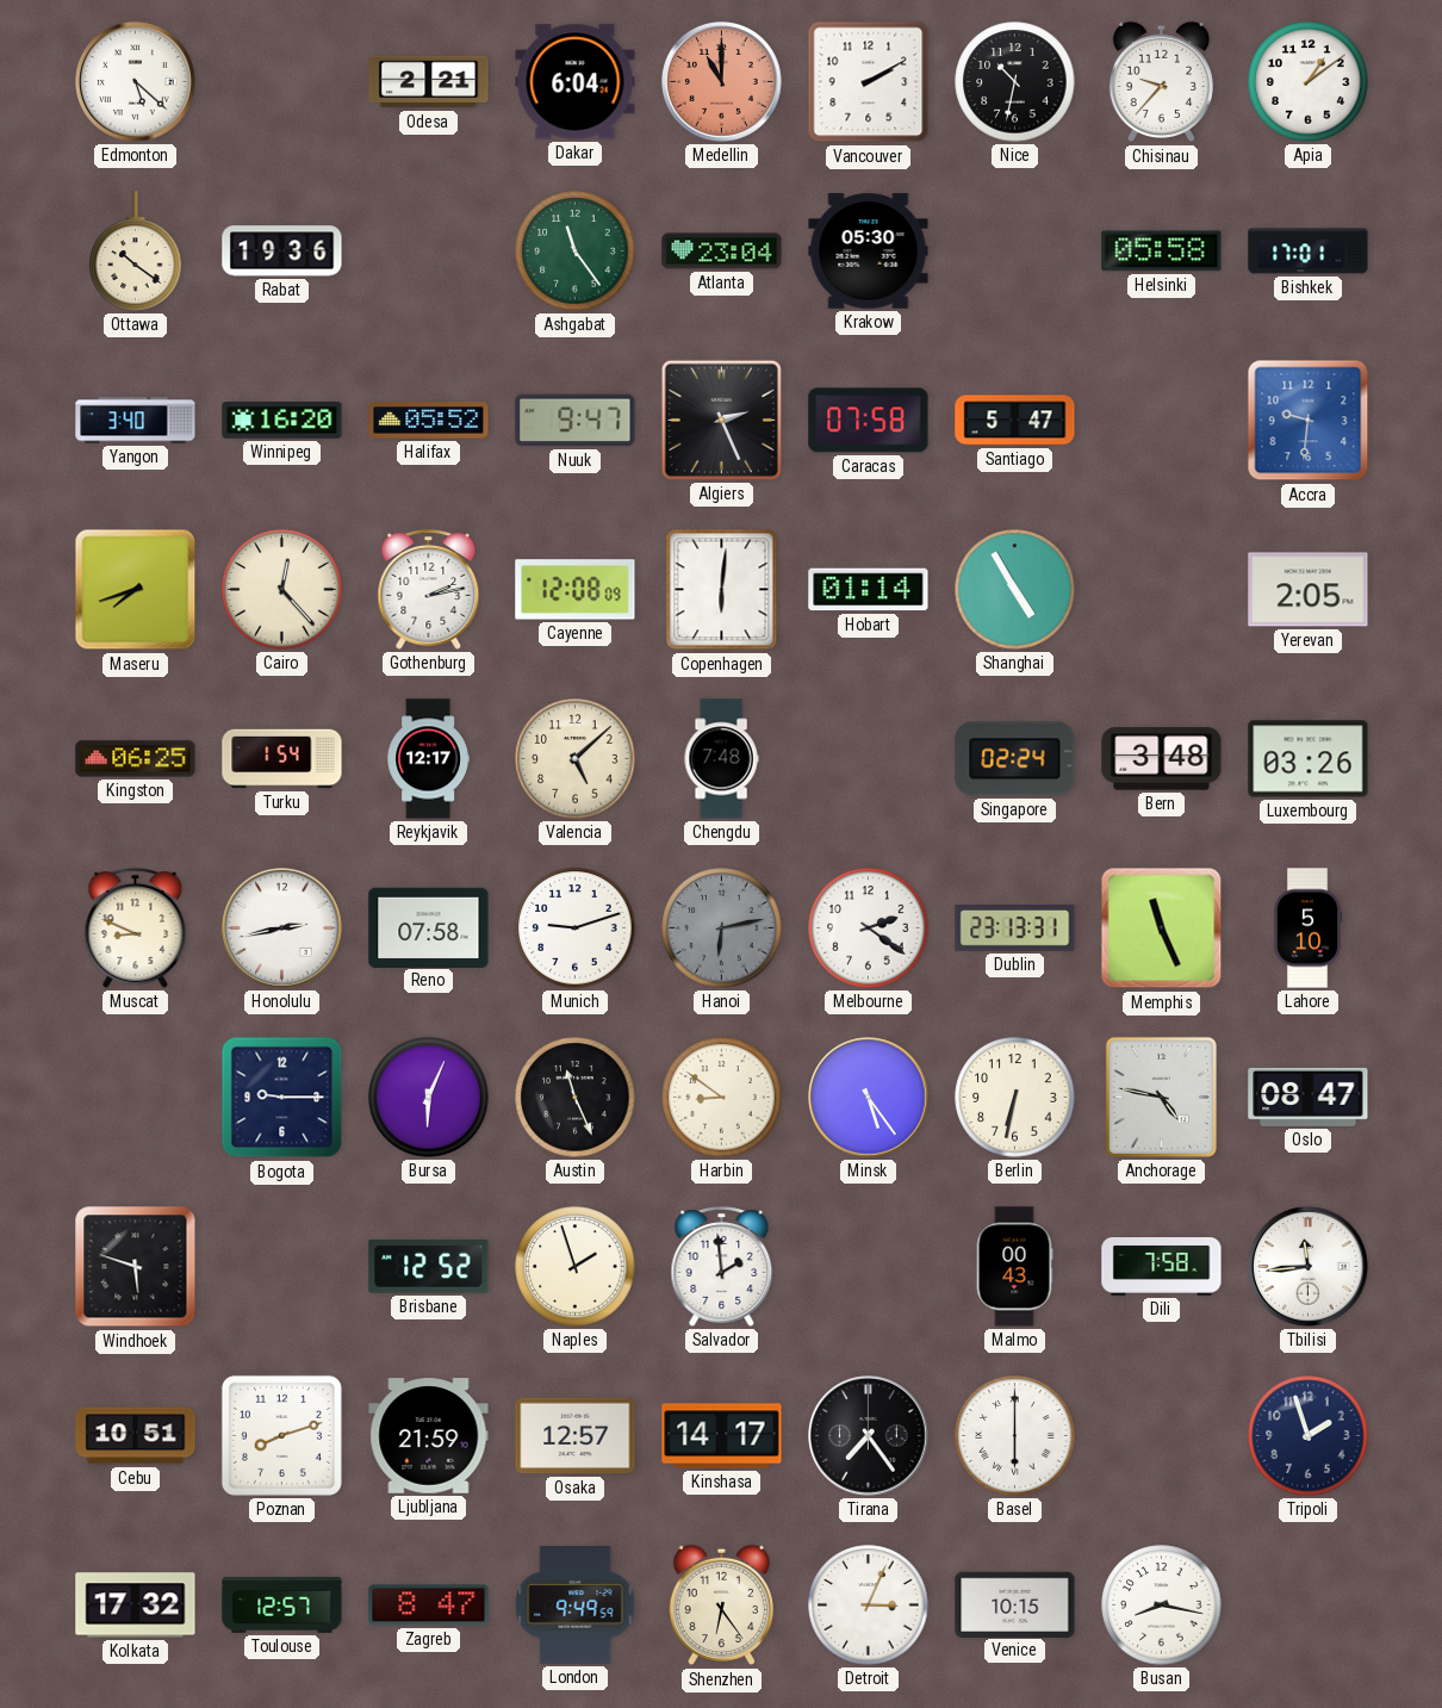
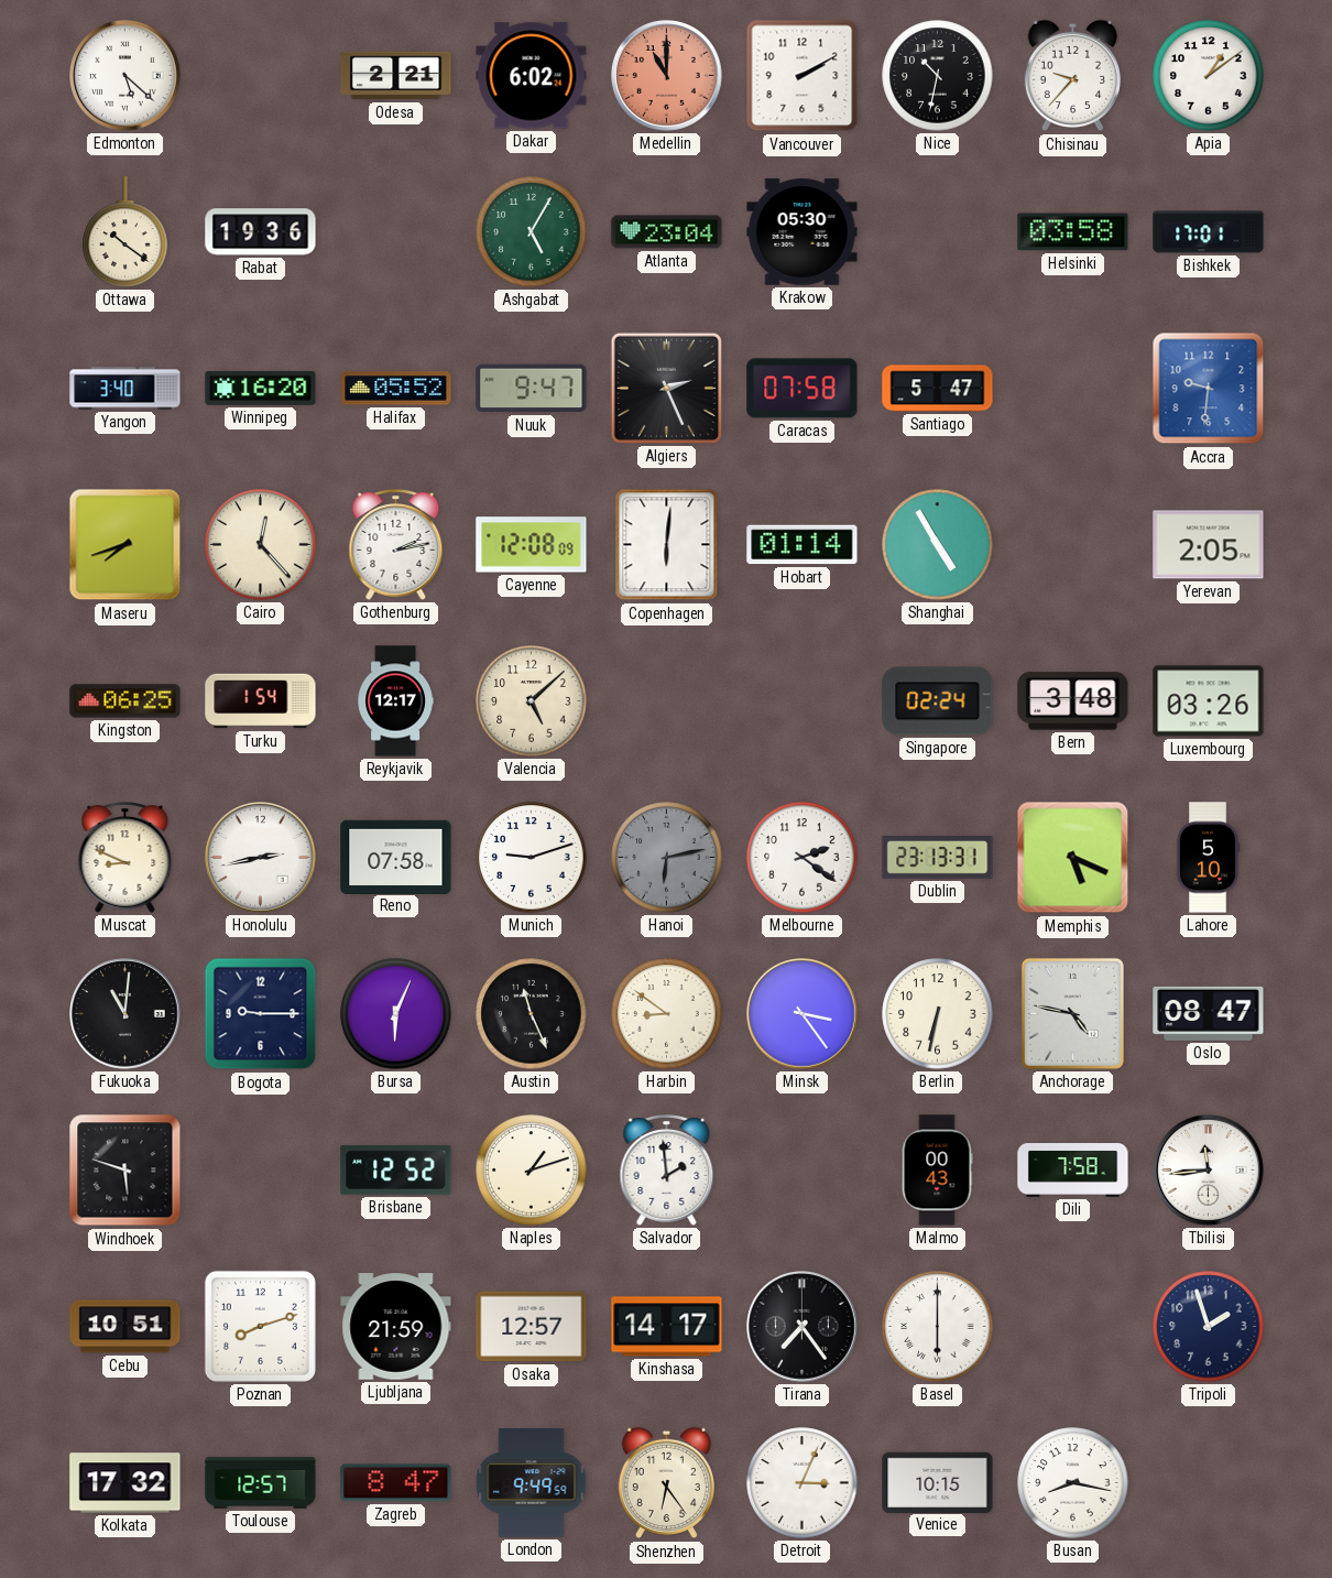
Dakar: 6:04 -> 6:02
Ashgabat: 11:24 -> 5:05
Helsinki: 05:58 -> 03:58
Chengdu: 7:48 -> none
Memphis: 11:26 -> 5:19
Fukuoka: none -> 11:01
Minsk: 5:24 -> 3:24
Naples: 1:57 -> 1:12
